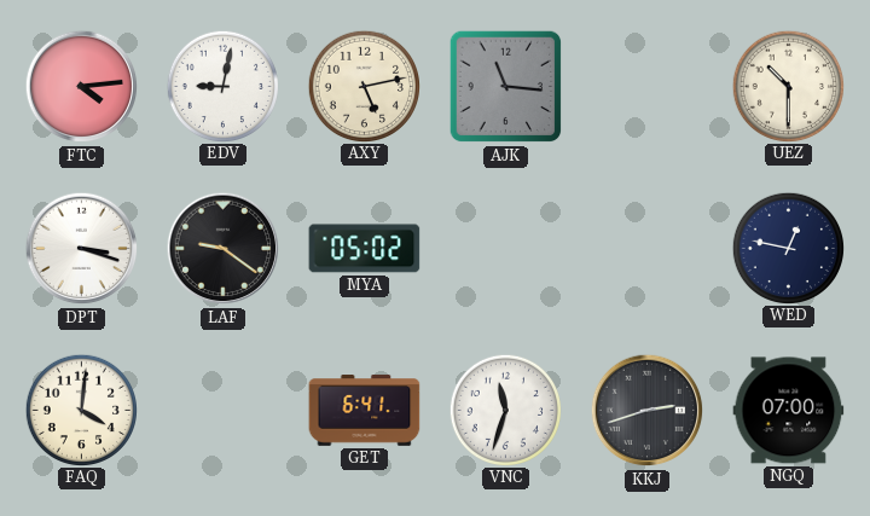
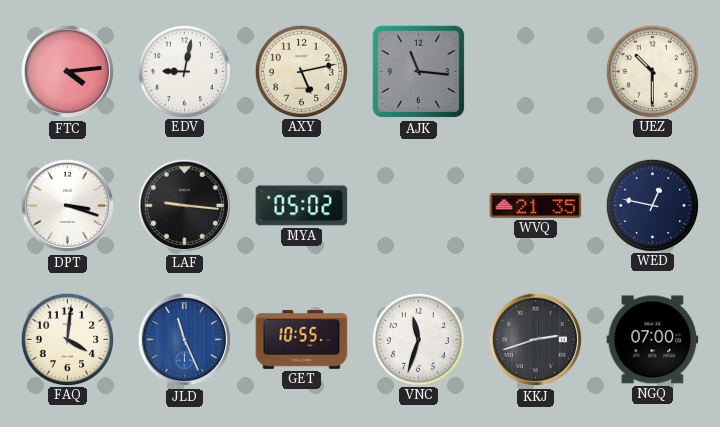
LAF: 9:21 -> 9:16
WVQ: none -> 21:35
JLD: none -> 11:26
GET: 6:41 -> 10:55
